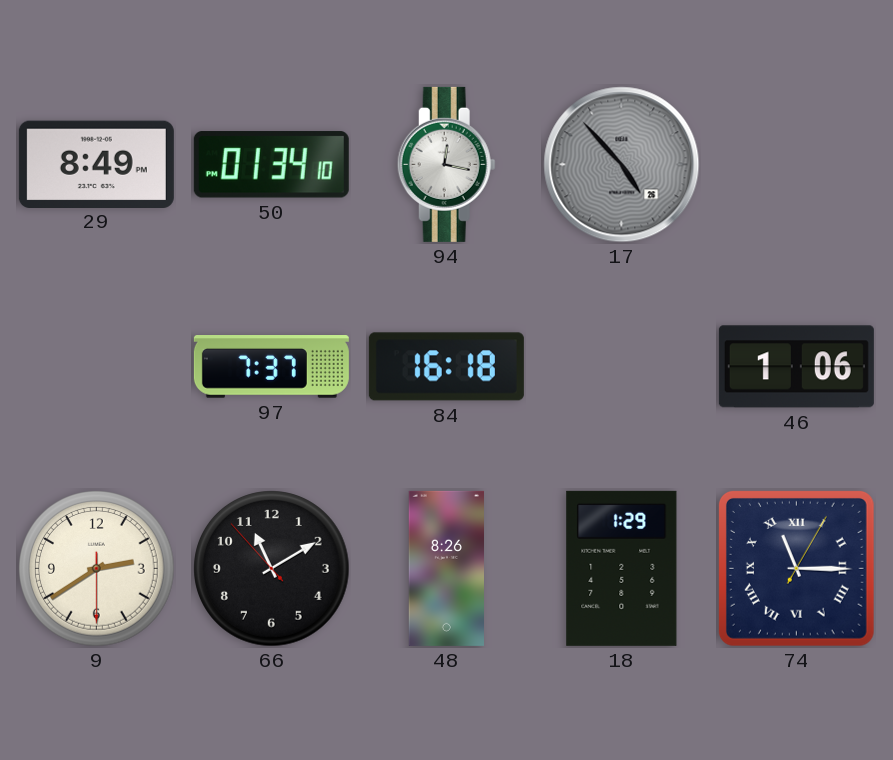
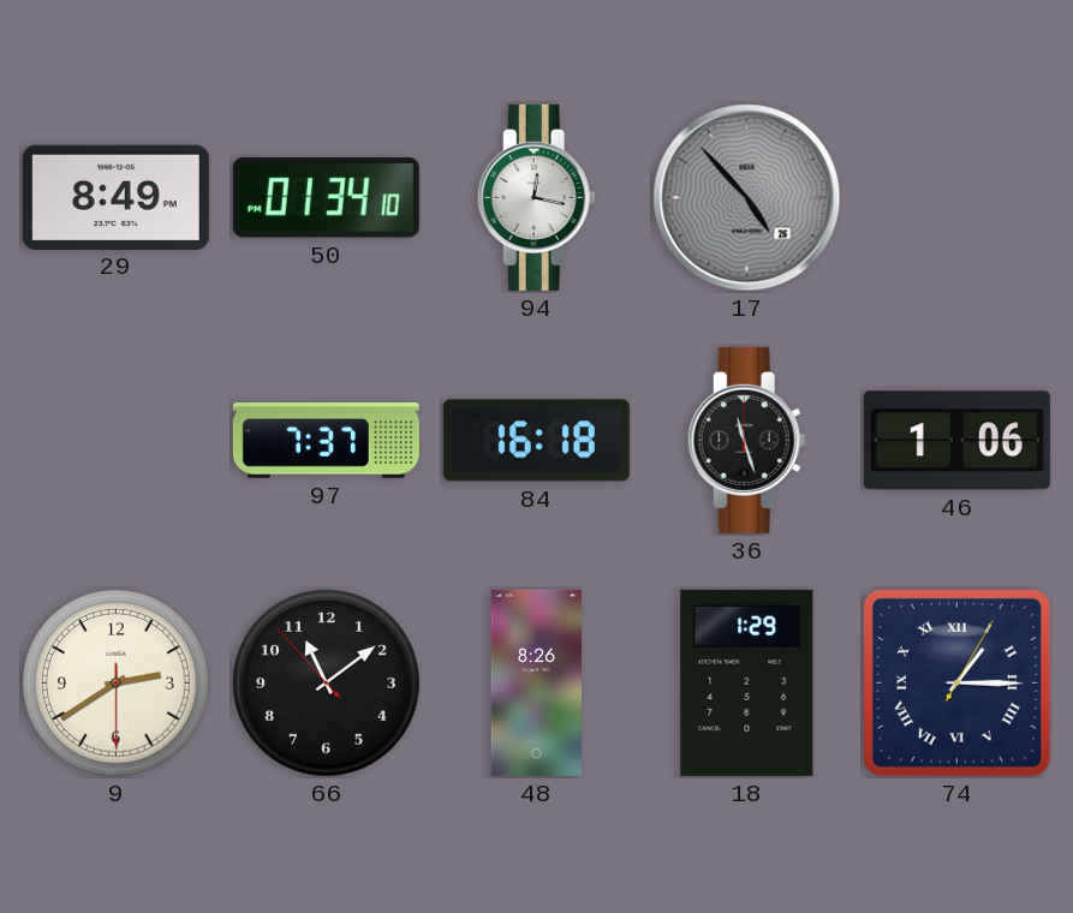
36: none -> 11:27
66: 11:09 -> 11:08
74: 11:15 -> 1:15
